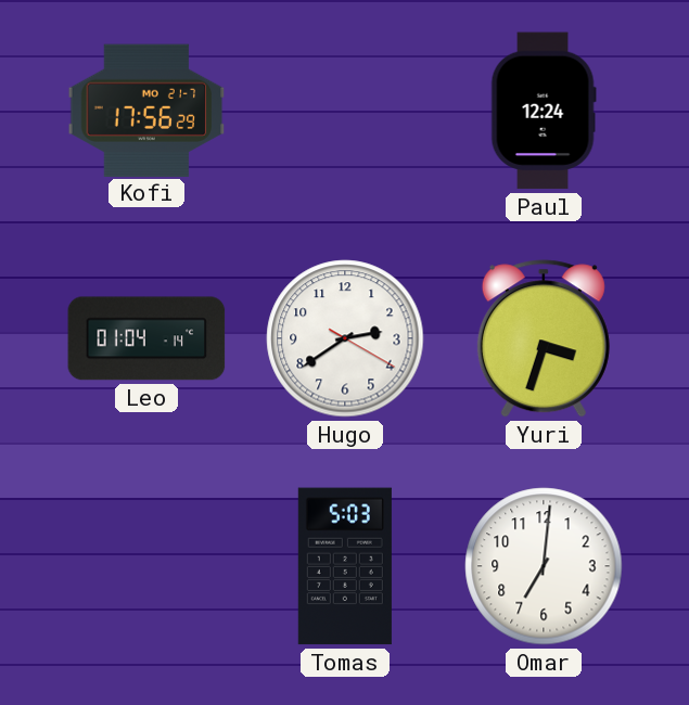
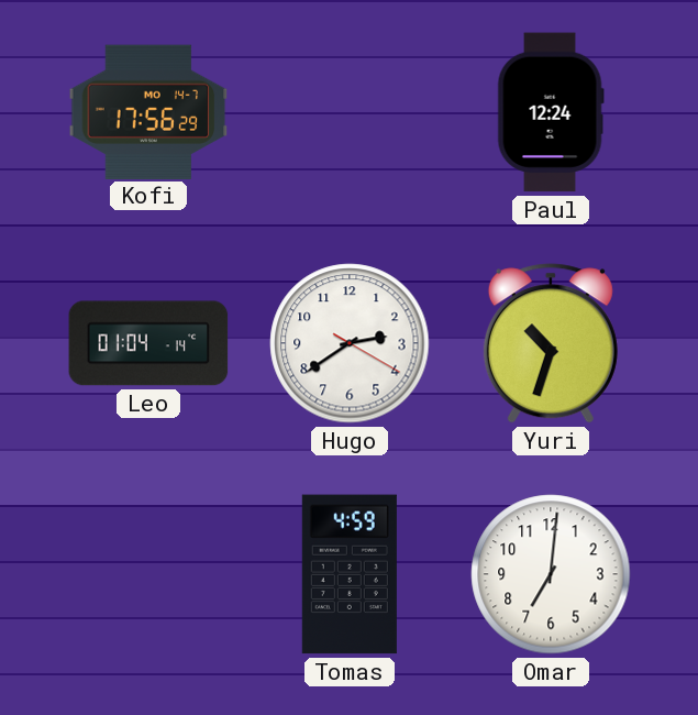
Kofi date: MO 21-7 -> MO 14-7
Yuri: 3:33 -> 10:33
Tomas: 5:03 -> 4:59
